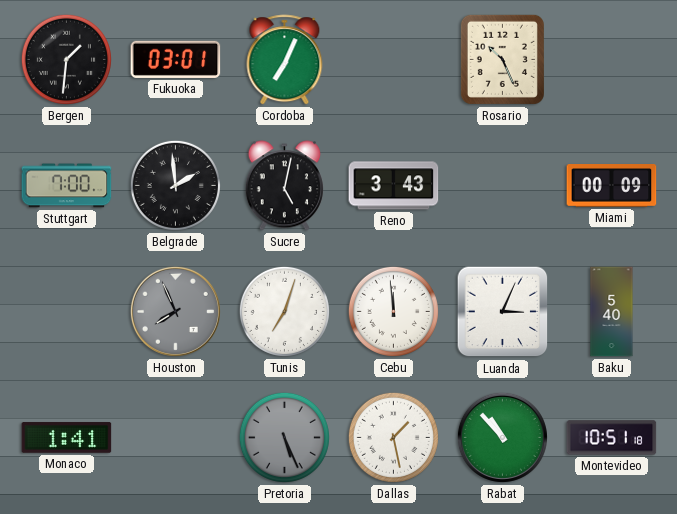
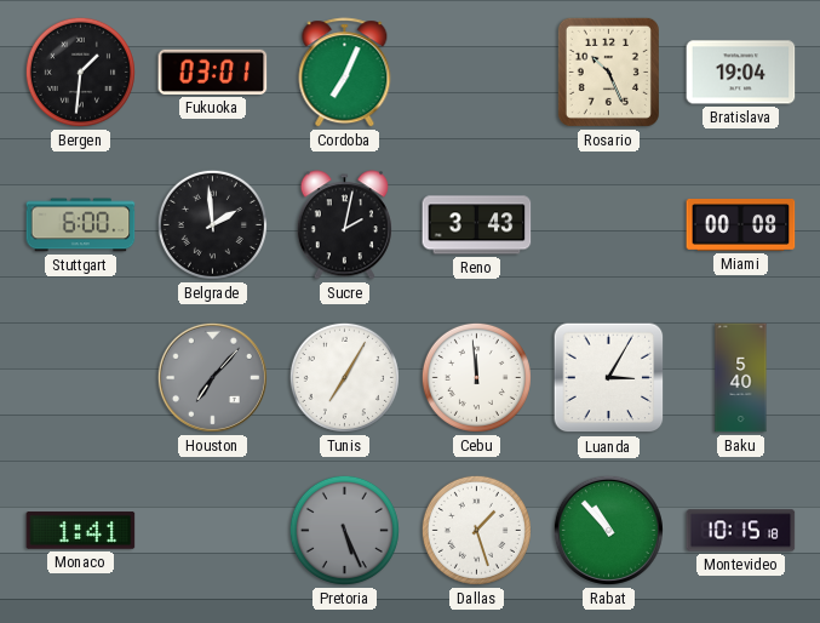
Bratislava: none -> 19:04
Stuttgart: 7:00 -> 6:00
Sucre: 5:02 -> 2:02
Miami: 00:09 -> 00:08
Houston: 7:56 -> 7:07
Tunis: 7:03 -> 7:05
Luanda: 3:04 -> 3:05
Dallas: 1:28 -> 1:27
Montevideo: 10:51 -> 10:15
